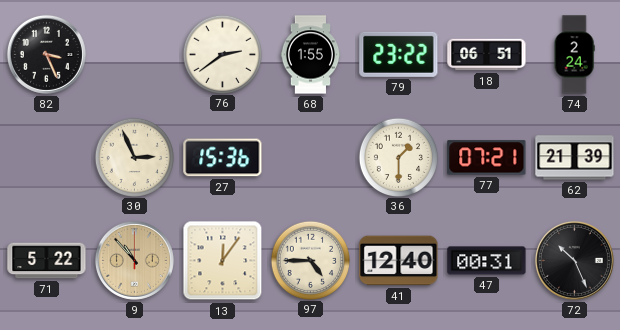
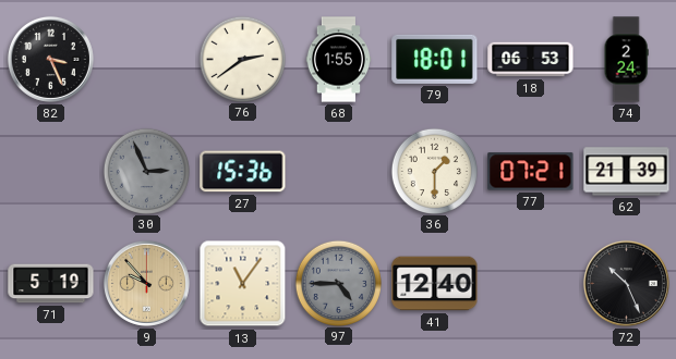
79: 23:22 -> 18:01
18: 06:51 -> 06:53
30 dial: cream -> grey
71: 5:22 -> 5:19
9: 10:53 -> 9:53
13: 12:06 -> 11:06
97 dial: cream -> grey
47: 00:31 -> none
